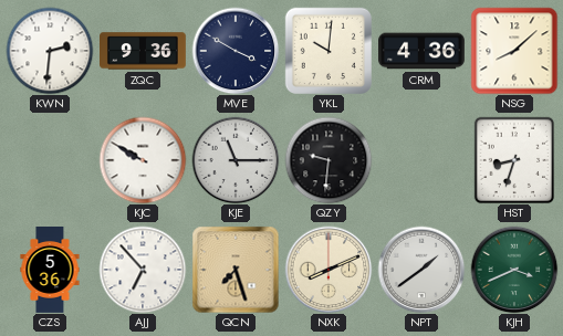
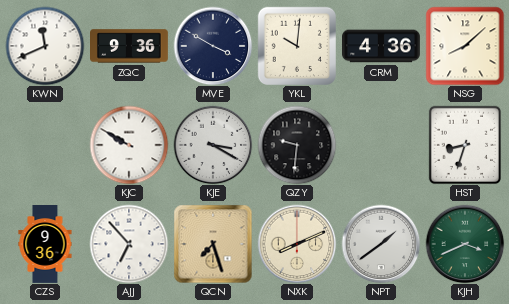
KWN: 2:31 -> 11:41
KJE: 11:15 -> 3:20
CZS: 5:36 -> 9:36
